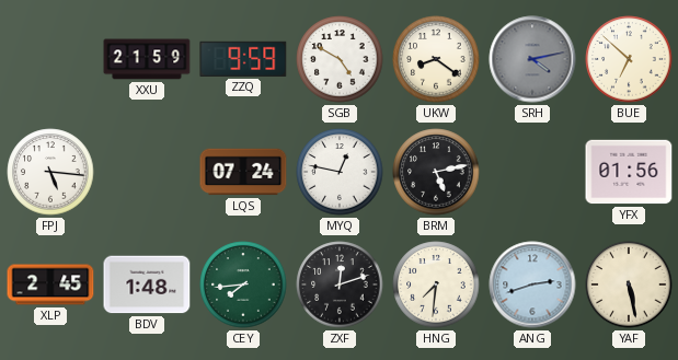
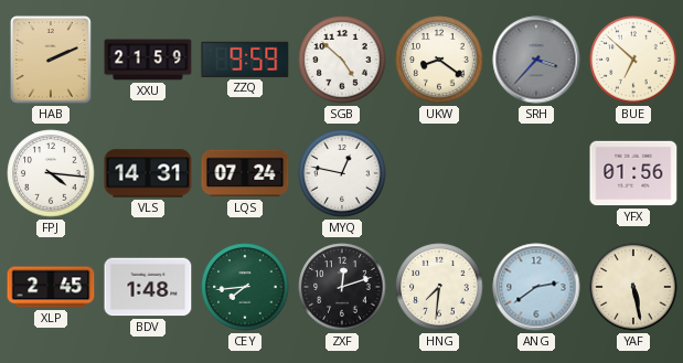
HAB: none -> 2:11
SGB: 4:50 -> 4:52
SRH: 4:13 -> 3:37
FPJ: 5:16 -> 4:16
VLS: none -> 14:31
BRM: 5:13 -> none
ANG: 2:42 -> 2:39
